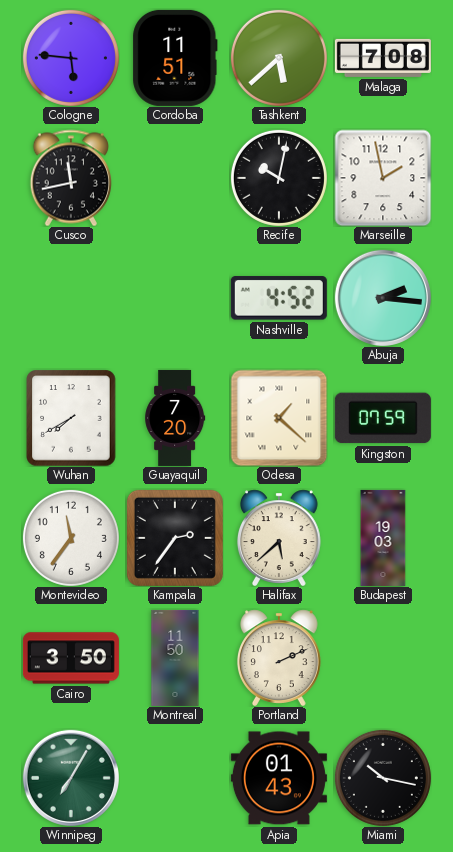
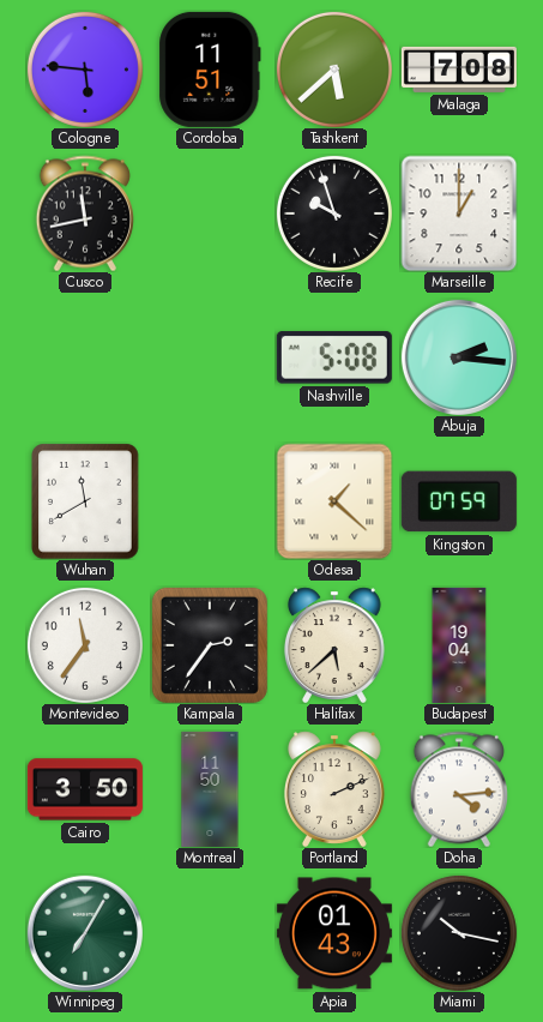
Recife: 10:02 -> 9:57
Marseille: 1:58 -> 1:00
Nashville: 4:52 -> 5:08
Wuhan: 7:40 -> 11:40
Guayaquil: 7:20 -> none
Budapest: 19:03 -> 19:04
Doha: none -> 4:14
